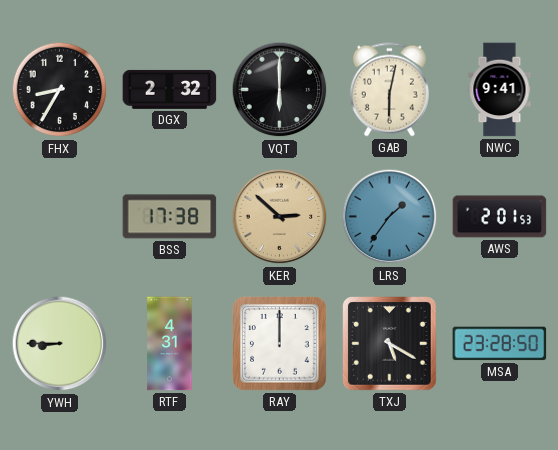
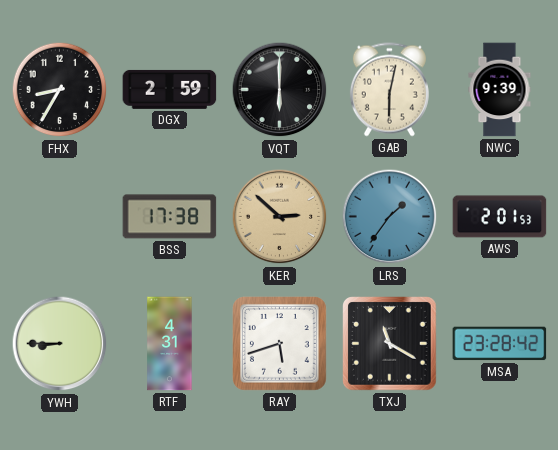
DGX: 2:32 -> 2:59
NWC: 9:41 -> 9:39
RAY: 12:00 -> 5:42
TXJ: 5:20 -> 11:20
MSA: 23:28:50 -> 23:28:42
